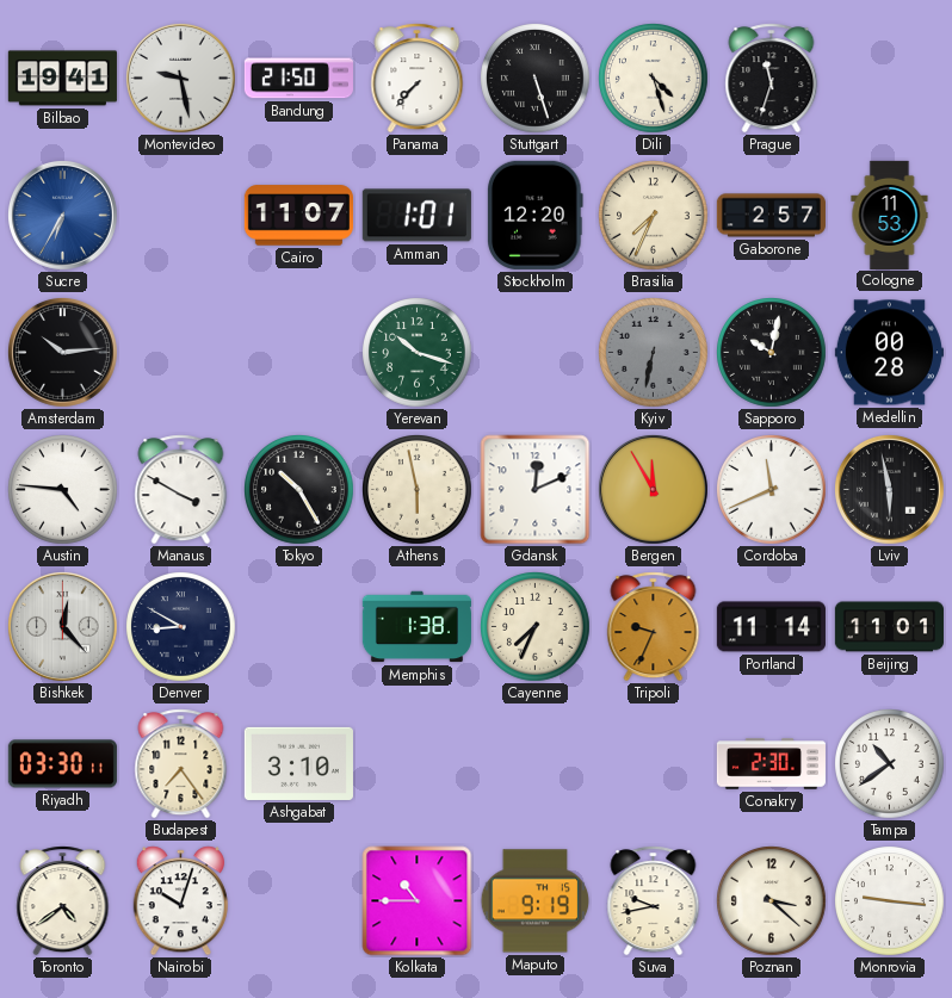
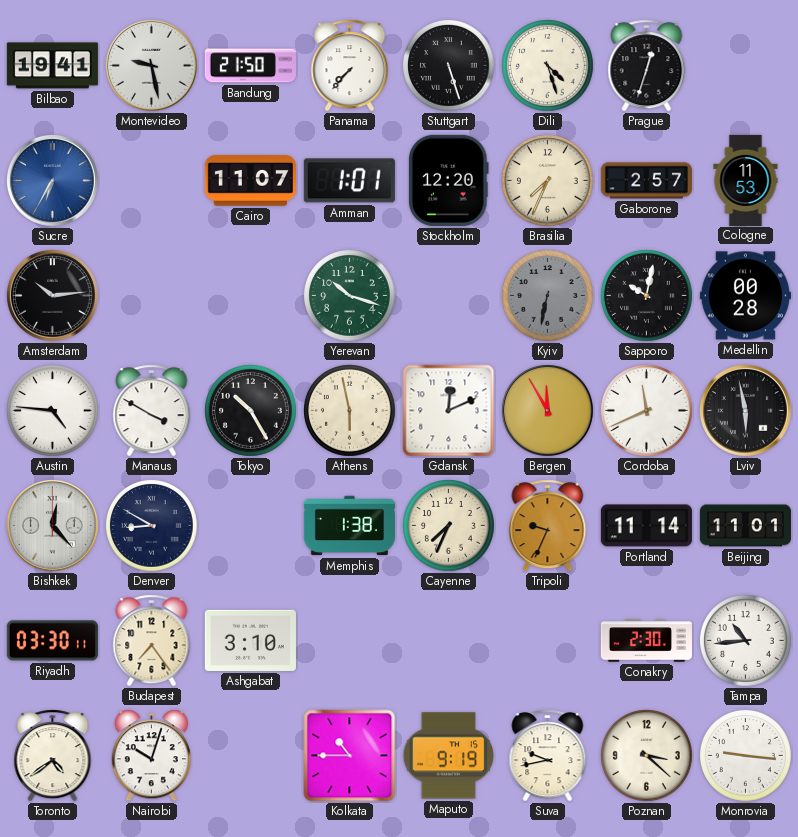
Prague: 11:33 -> 12:33
Tampa: 10:39 -> 10:44
